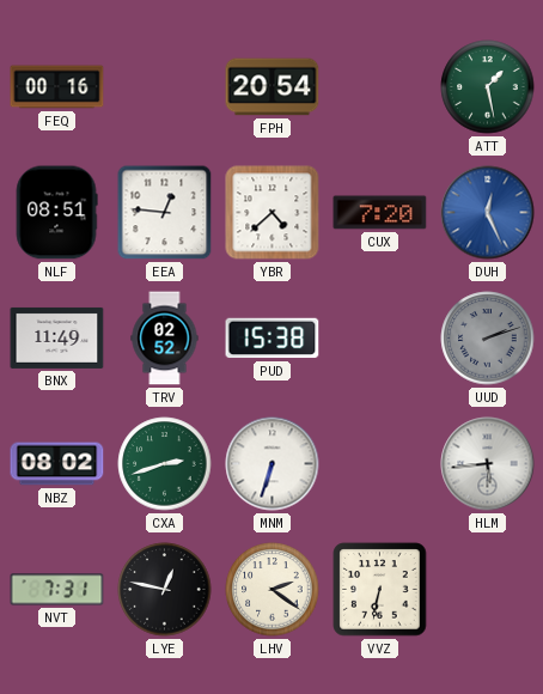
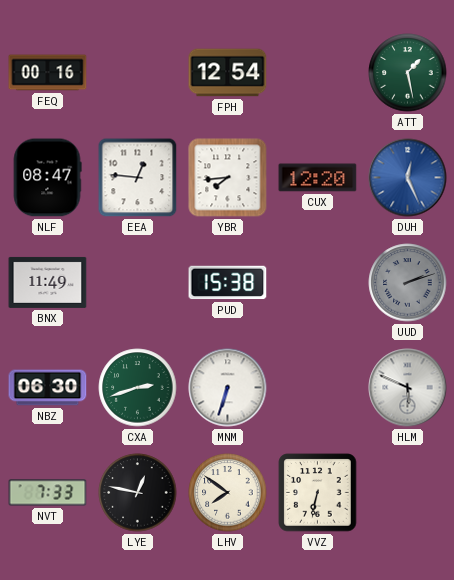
FPH: 20:54 -> 12:54
NLF: 08:51 -> 08:47
YBR: 4:38 -> 7:44
CUX: 7:20 -> 12:20
TRV: 02:52 -> none
NBZ: 08:02 -> 06:30
HLM: 5:44 -> 5:49
NVT: 7:31 -> 7:33
LHV: 2:21 -> 7:51
